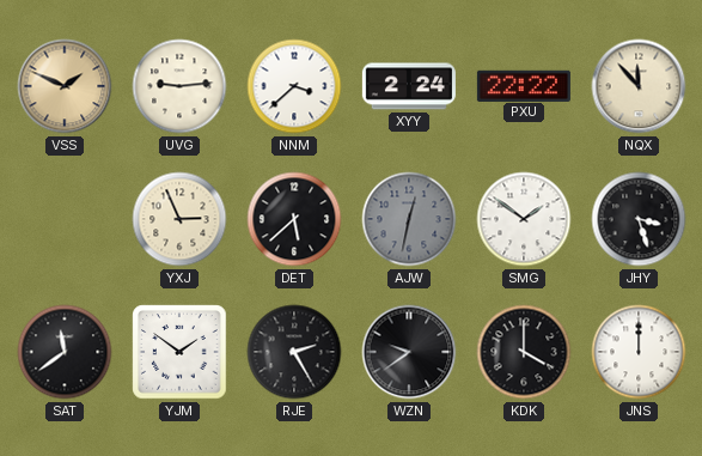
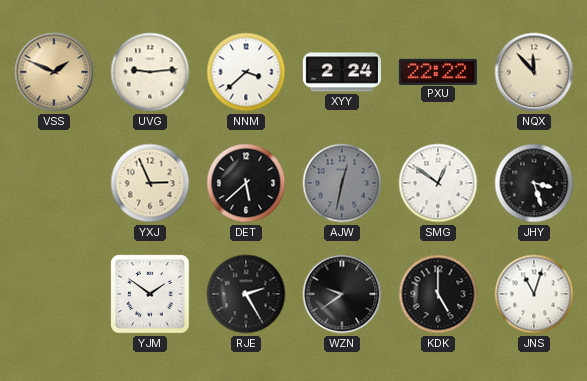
SMG: 1:51 -> 12:51
SAT: 11:39 -> none
KDK: 4:00 -> 5:00
JNS: 12:00 -> 11:03
